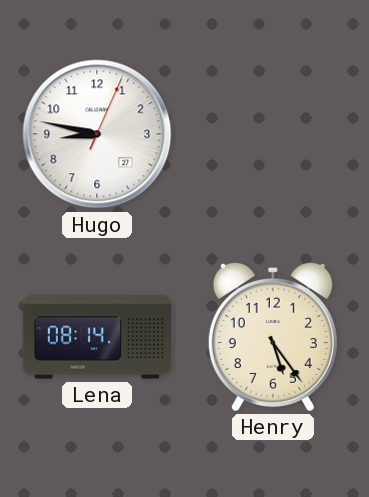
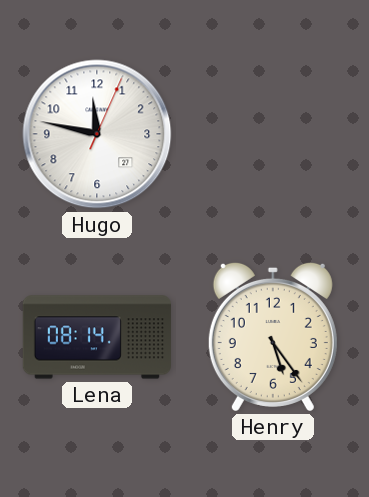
Hugo: 8:47 -> 11:47
